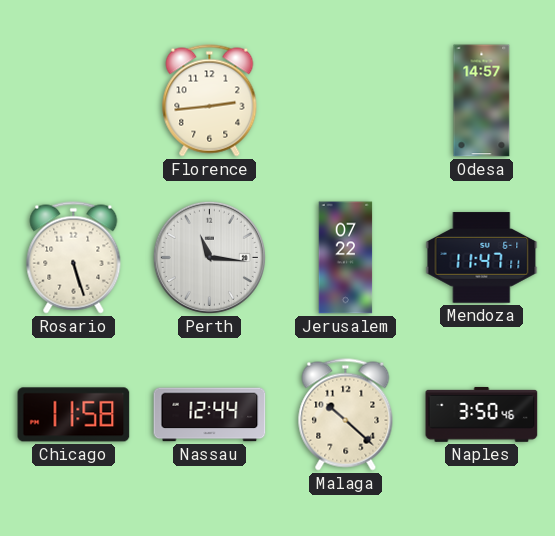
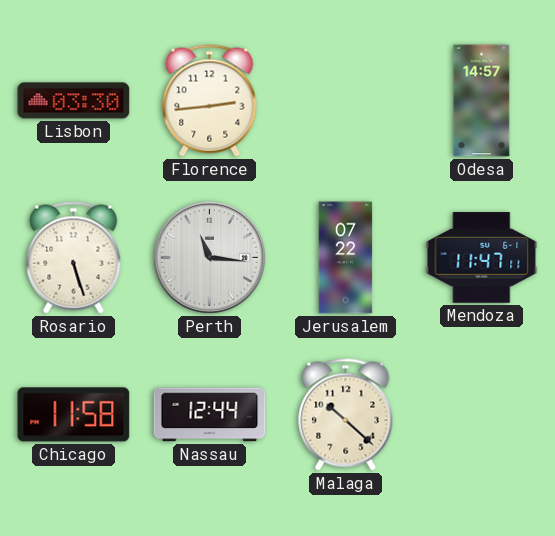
Lisbon: none -> 03:30
Naples: 3:50 -> none
